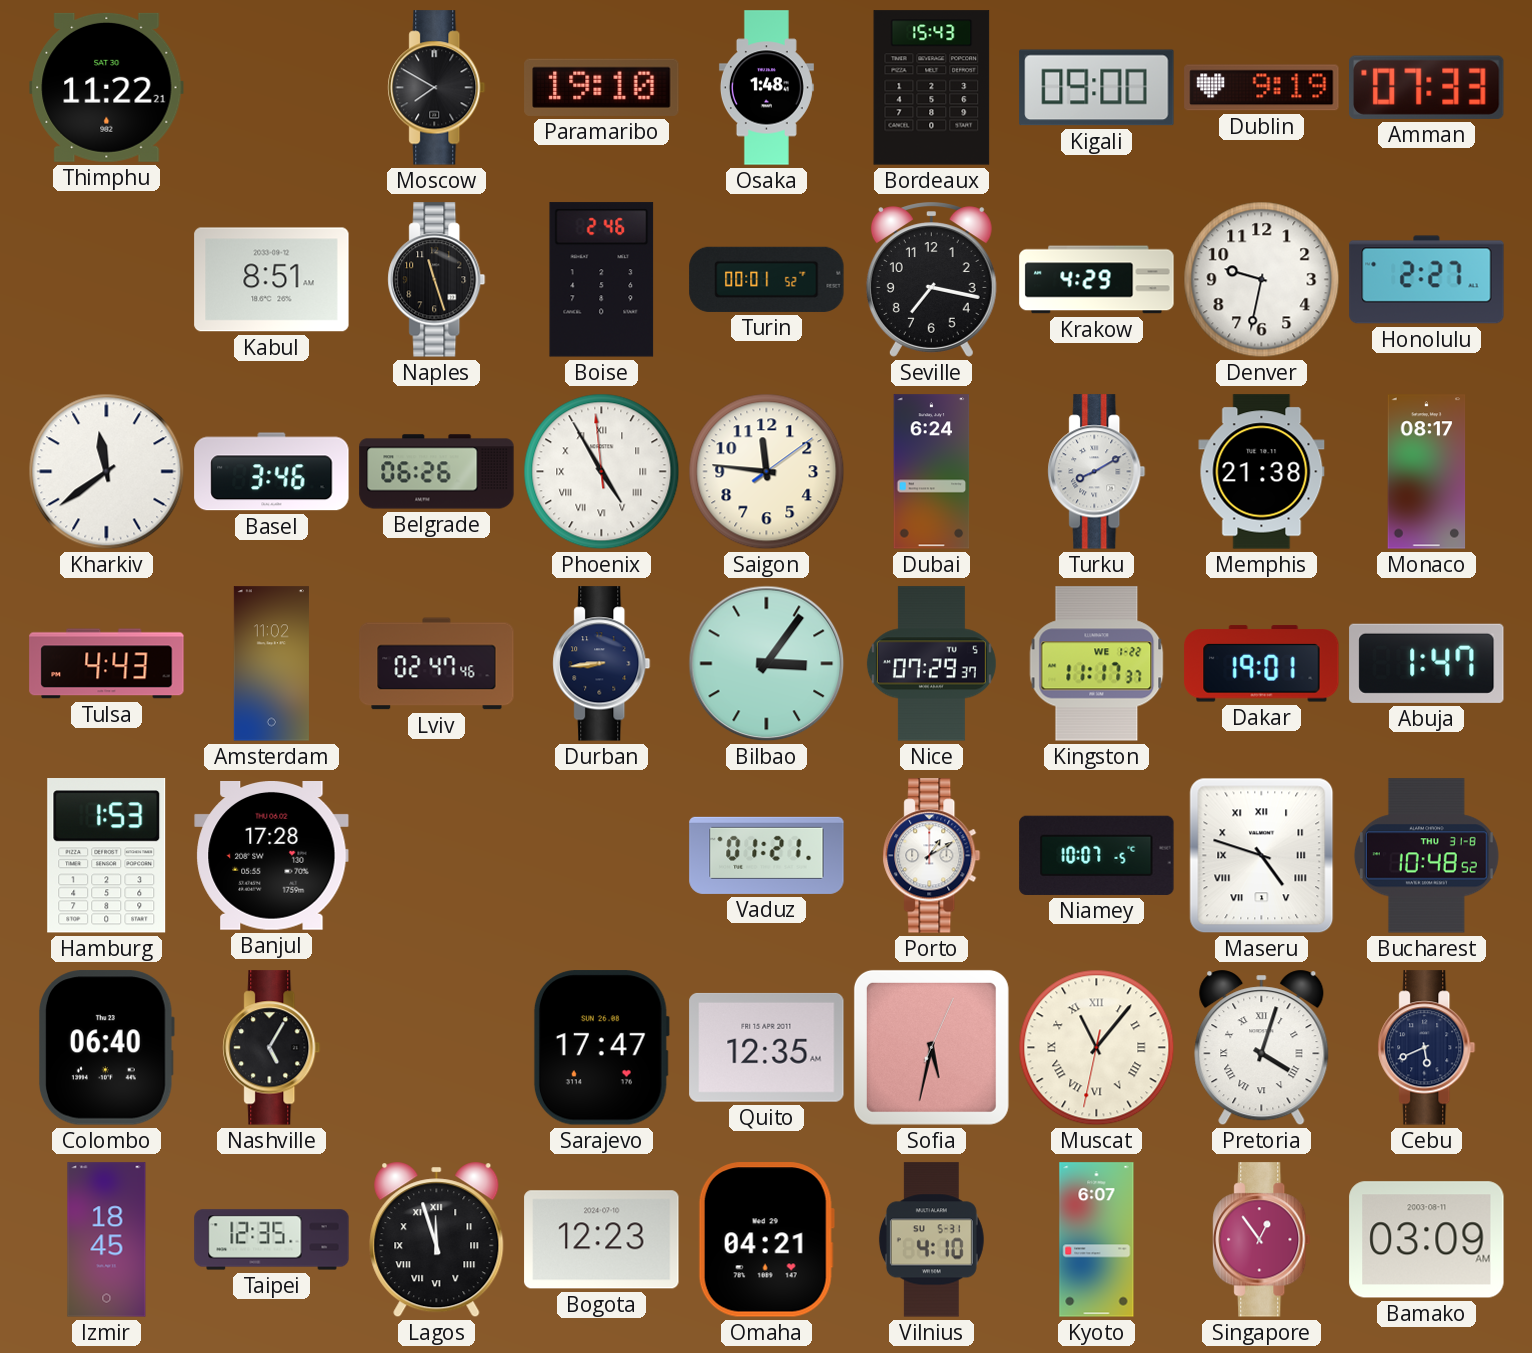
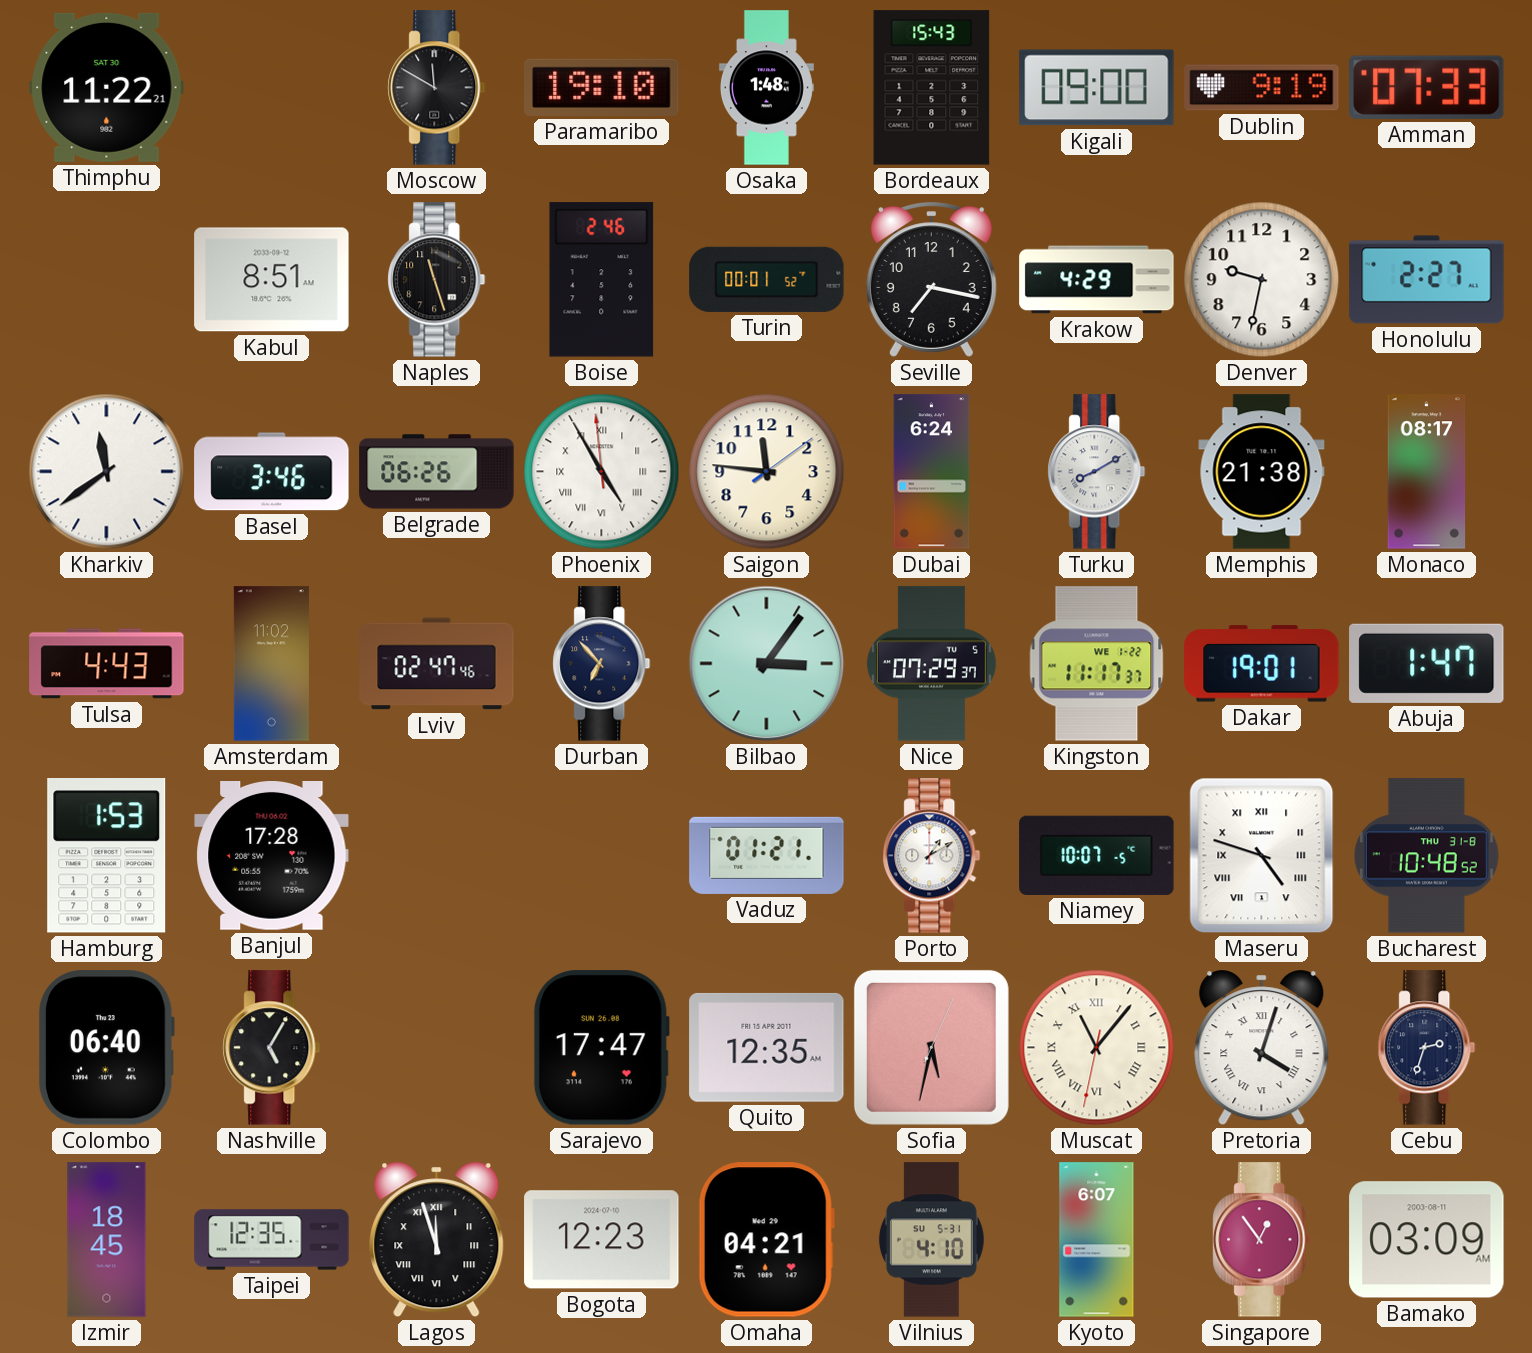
Moscow: 7:50 -> 11:50
Durban: 8:44 -> 6:53
Cebu: 5:41 -> 2:33
